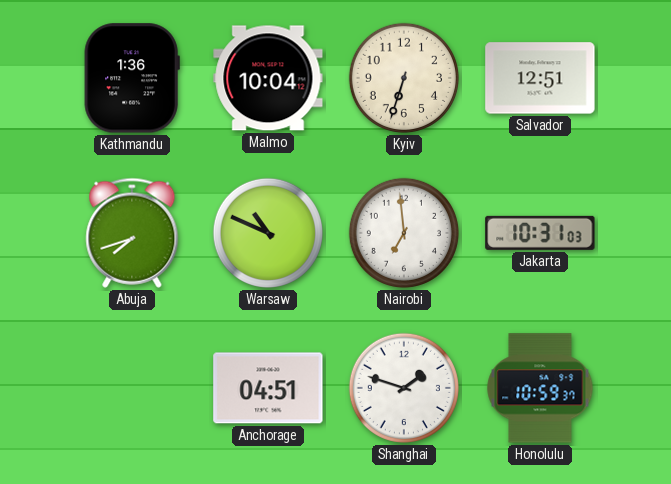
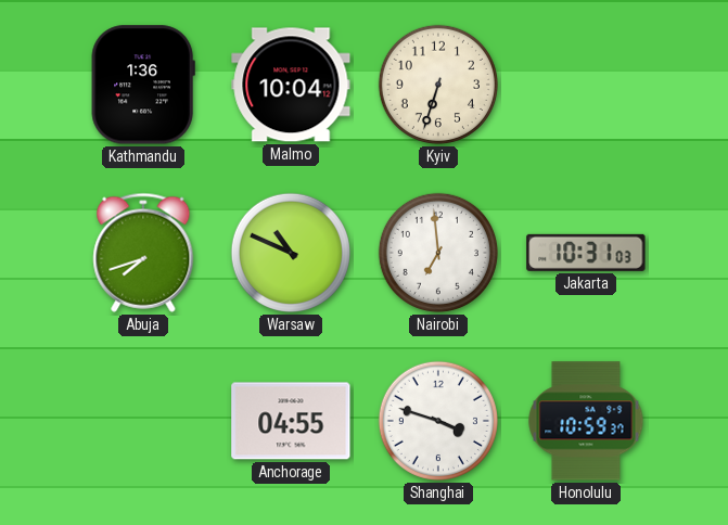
Salvador: 12:51 -> none
Anchorage: 04:51 -> 04:55
Shanghai: 1:48 -> 3:48
